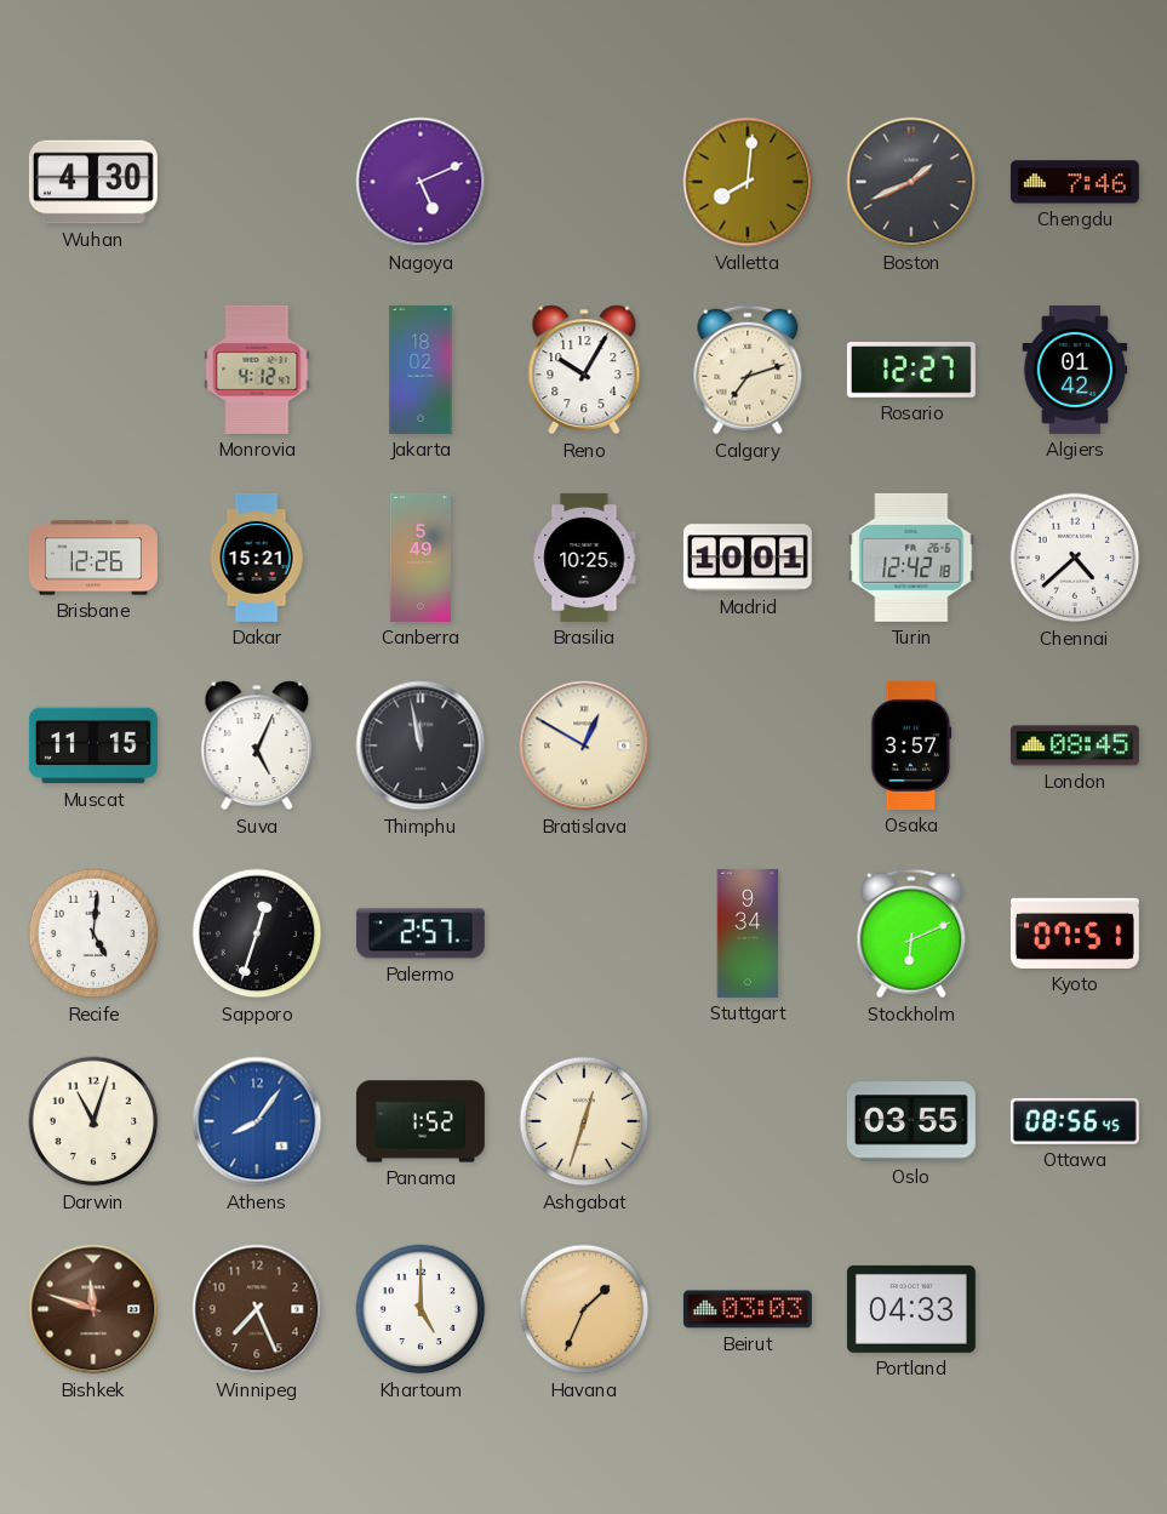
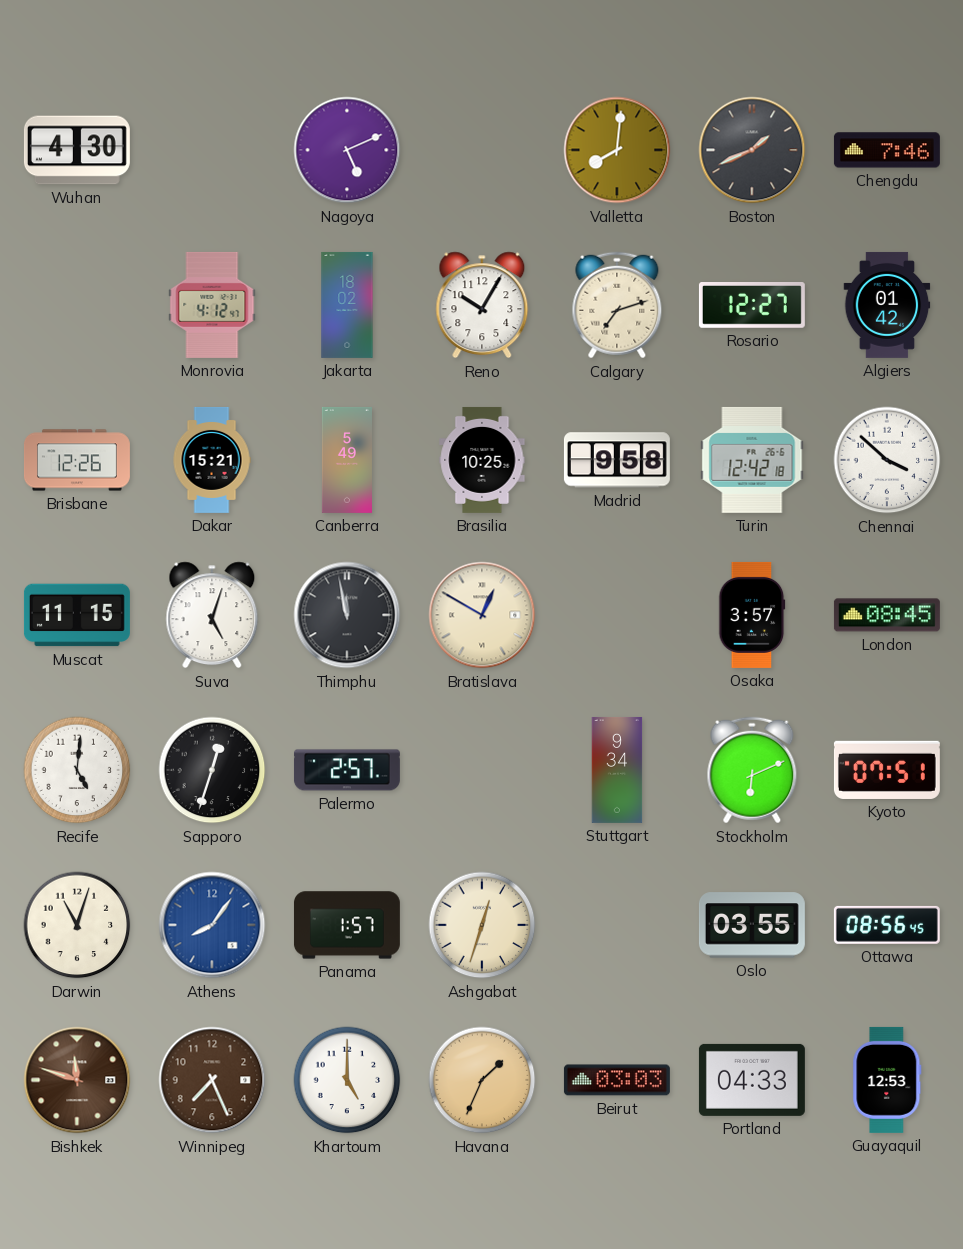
Madrid: 10:01 -> 9:58
Chennai: 4:38 -> 3:52
Suva: 5:04 -> 5:03
Panama: 1:52 -> 1:57
Guayaquil: none -> 12:53
